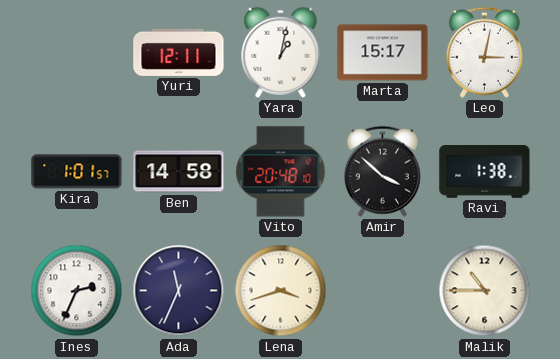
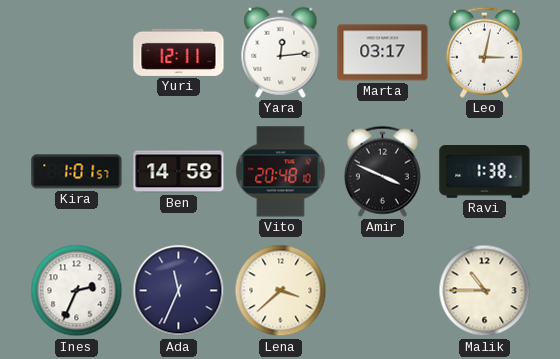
Yara: 1:02 -> 12:14
Marta: 15:17 -> 03:17
Amir: 3:52 -> 3:49
Lena: 3:42 -> 3:38
